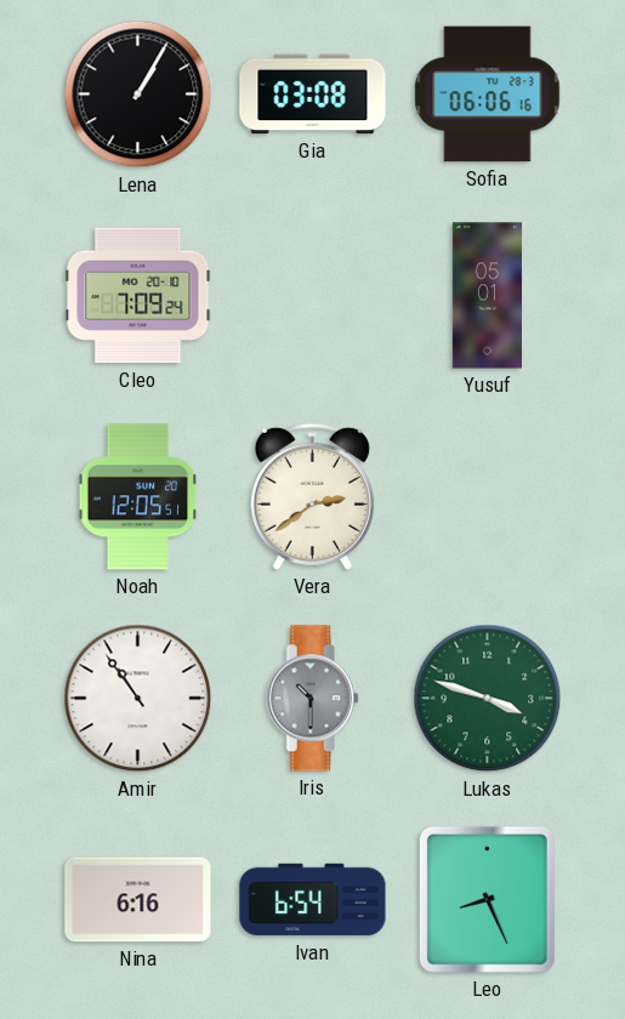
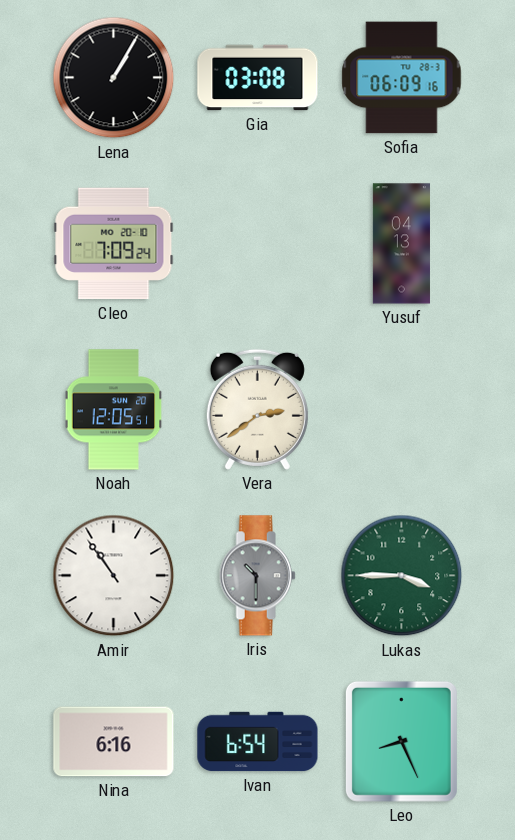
Sofia: 06:06 -> 06:09
Yusuf: 05:01 -> 04:13
Lukas: 3:48 -> 3:45
